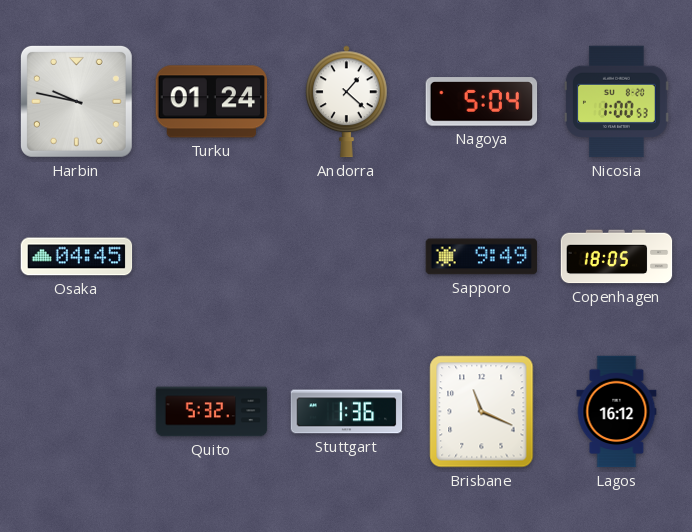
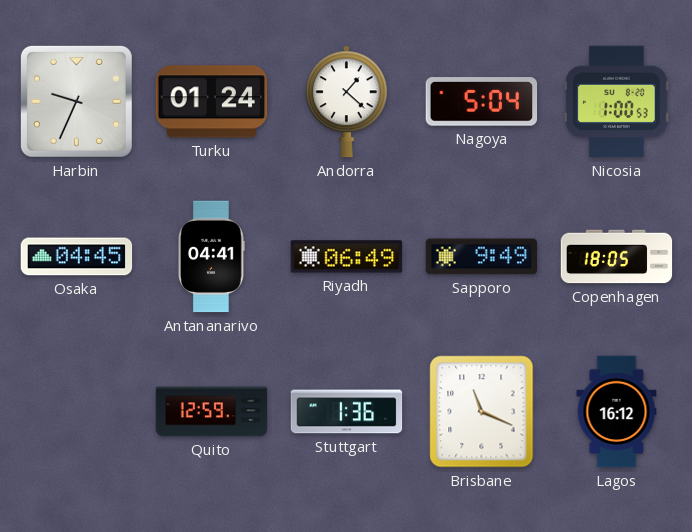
Harbin: 9:47 -> 9:34
Antananarivo: none -> 04:41
Riyadh: none -> 06:49
Quito: 5:32 -> 12:59
